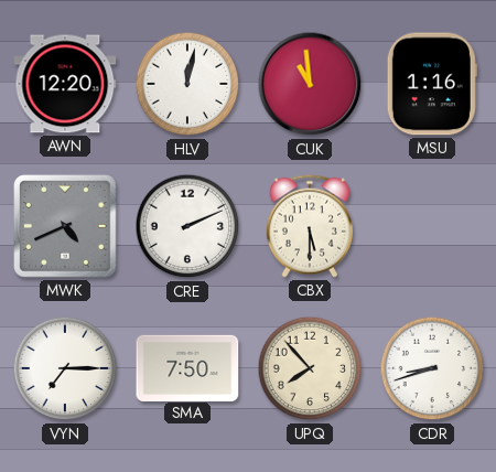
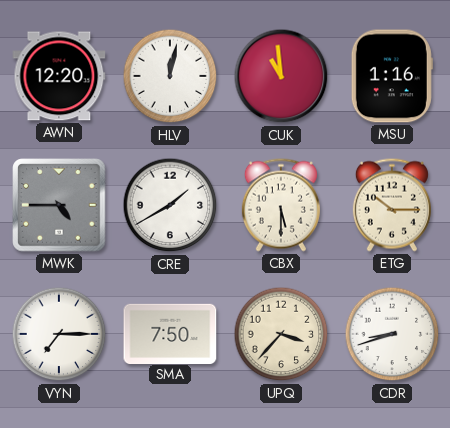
MWK: 4:41 -> 4:45
CRE: 2:11 -> 1:40
ETG: none -> 10:15
UPQ: 7:53 -> 3:37
